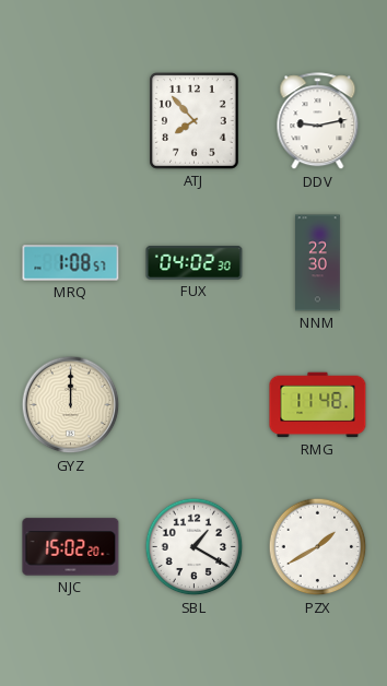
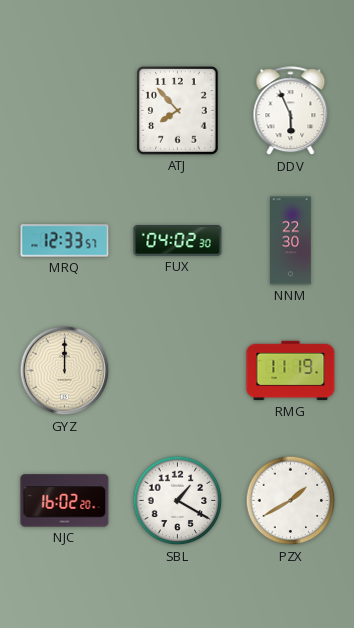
DDV: 9:13 -> 5:56
MRQ: 1:08 -> 12:33
RMG: 11:48 -> 11:19
NJC: 15:02 -> 16:02
